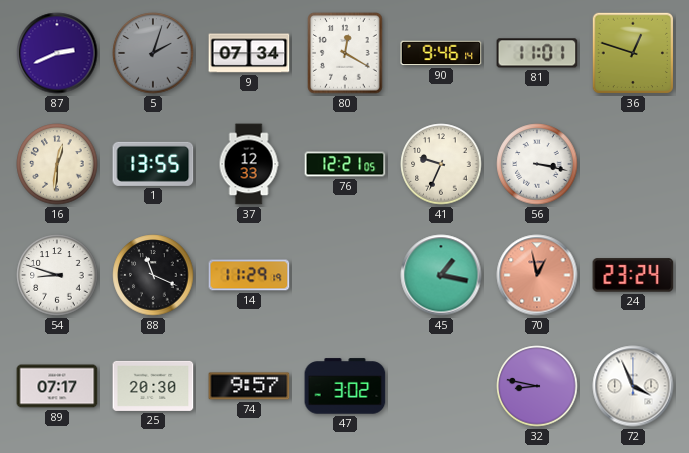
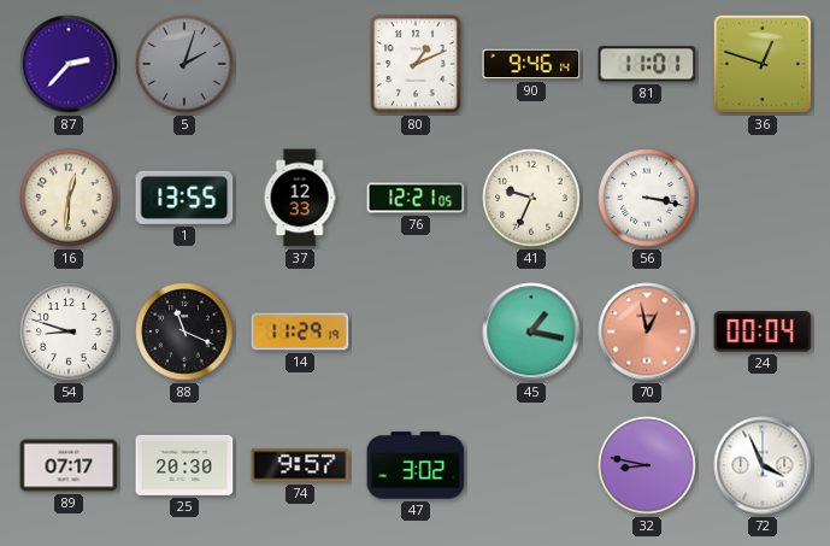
87: 2:41 -> 2:37
9: 07:34 -> none
80: 12:20 -> 1:11
24: 23:24 -> 00:04
